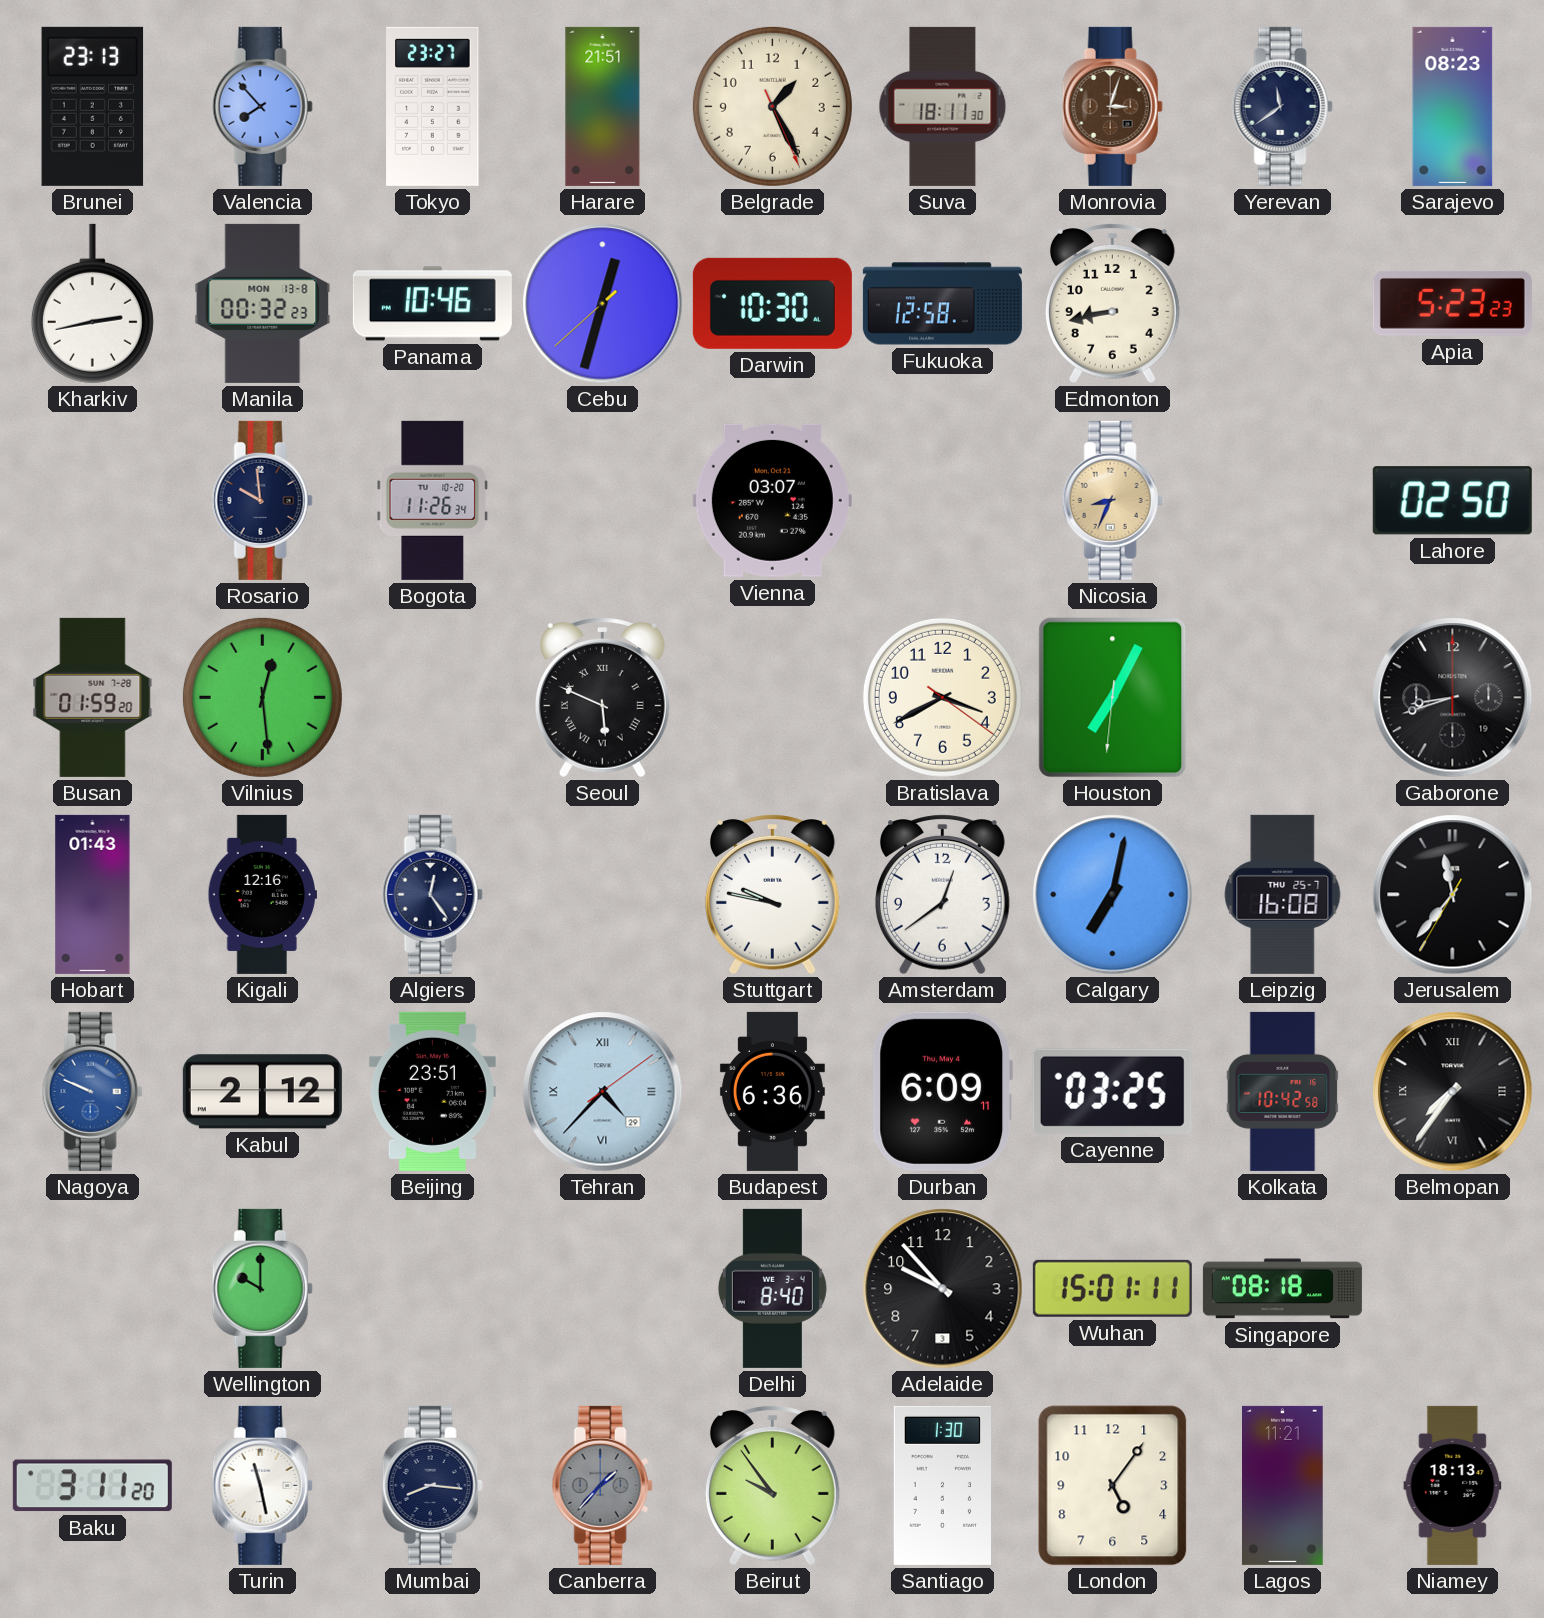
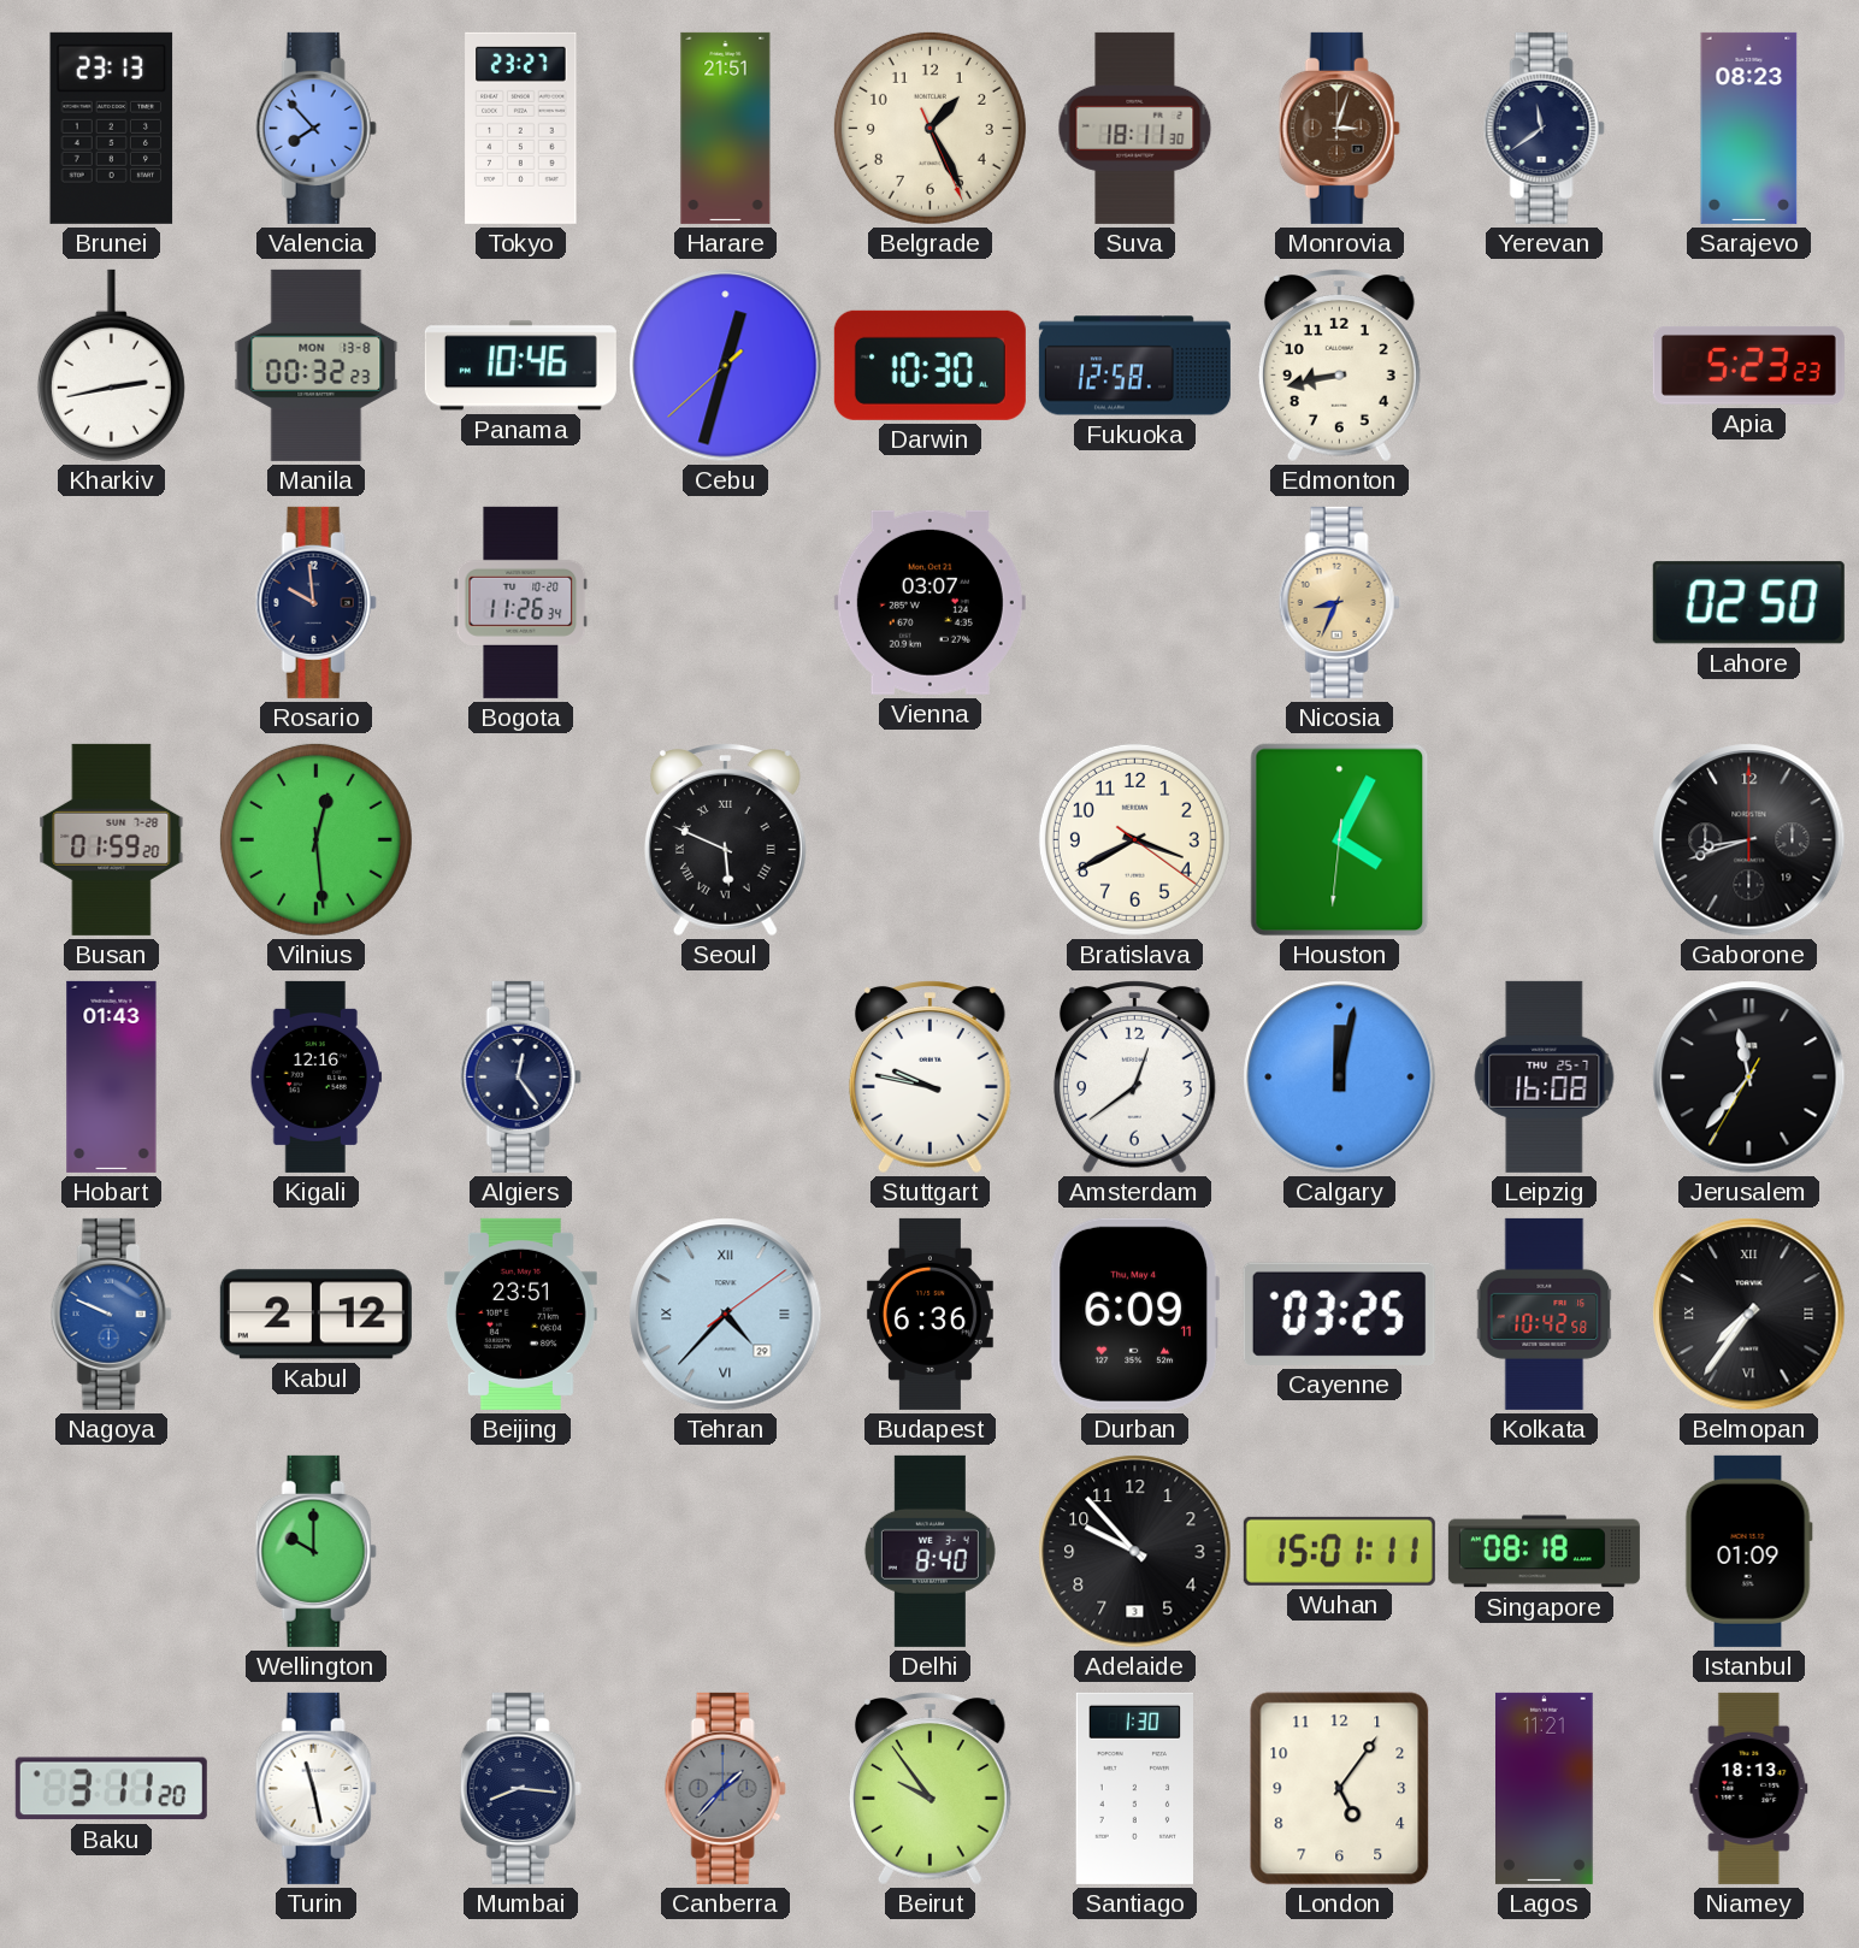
Houston: 7:04 -> 4:04
Calgary: 7:02 -> 12:02
Istanbul: none -> 01:09
